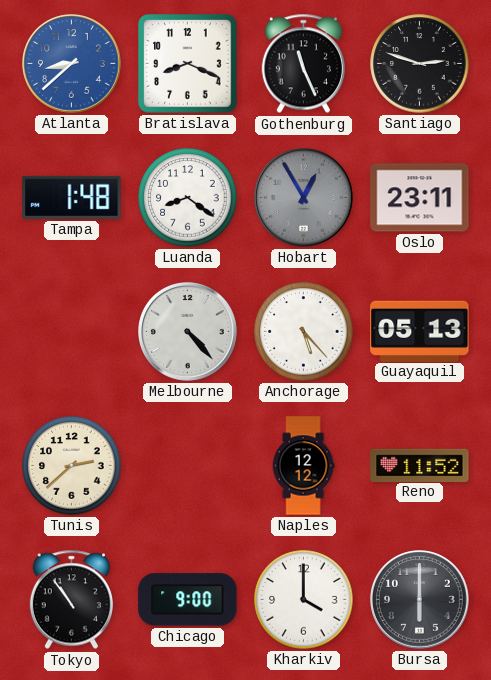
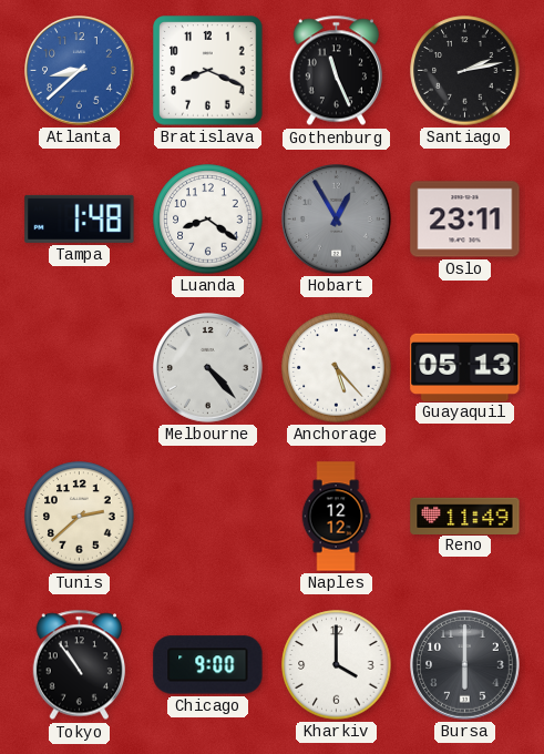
Santiago: 2:48 -> 2:13
Reno: 11:52 -> 11:49
